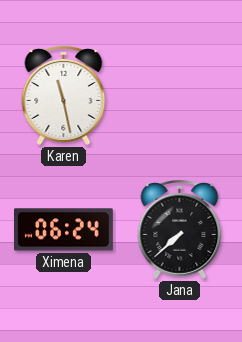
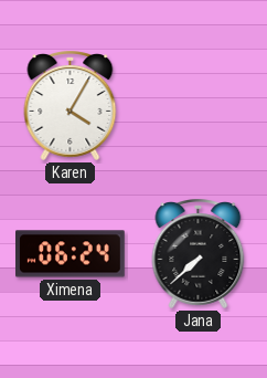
Karen: 11:28 -> 4:05
